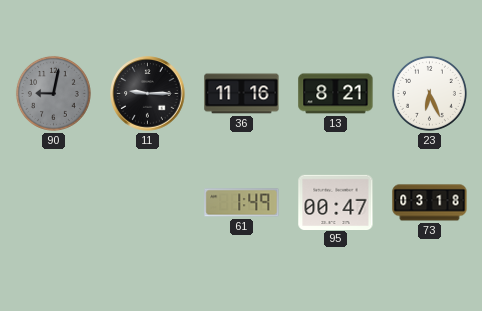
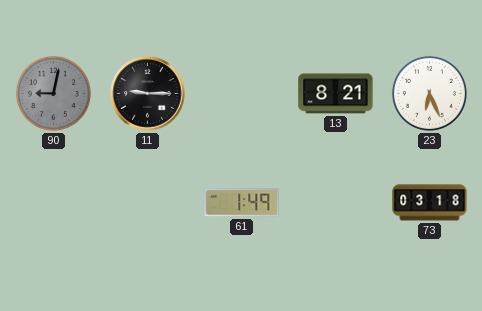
36: 11:16 -> none
95: 00:47 -> none
